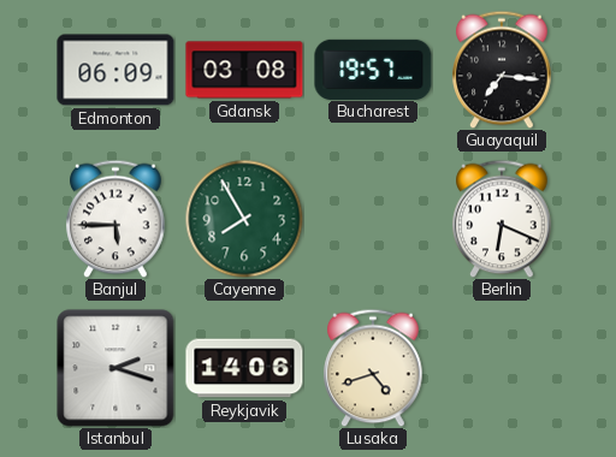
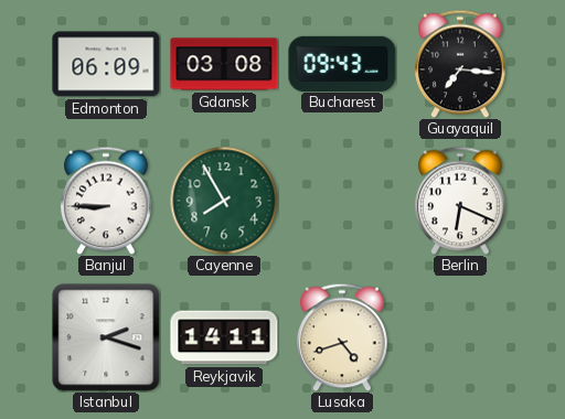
Bucharest: 19:57 -> 09:43
Banjul: 5:45 -> 8:45
Reykjavik: 14:06 -> 14:11
